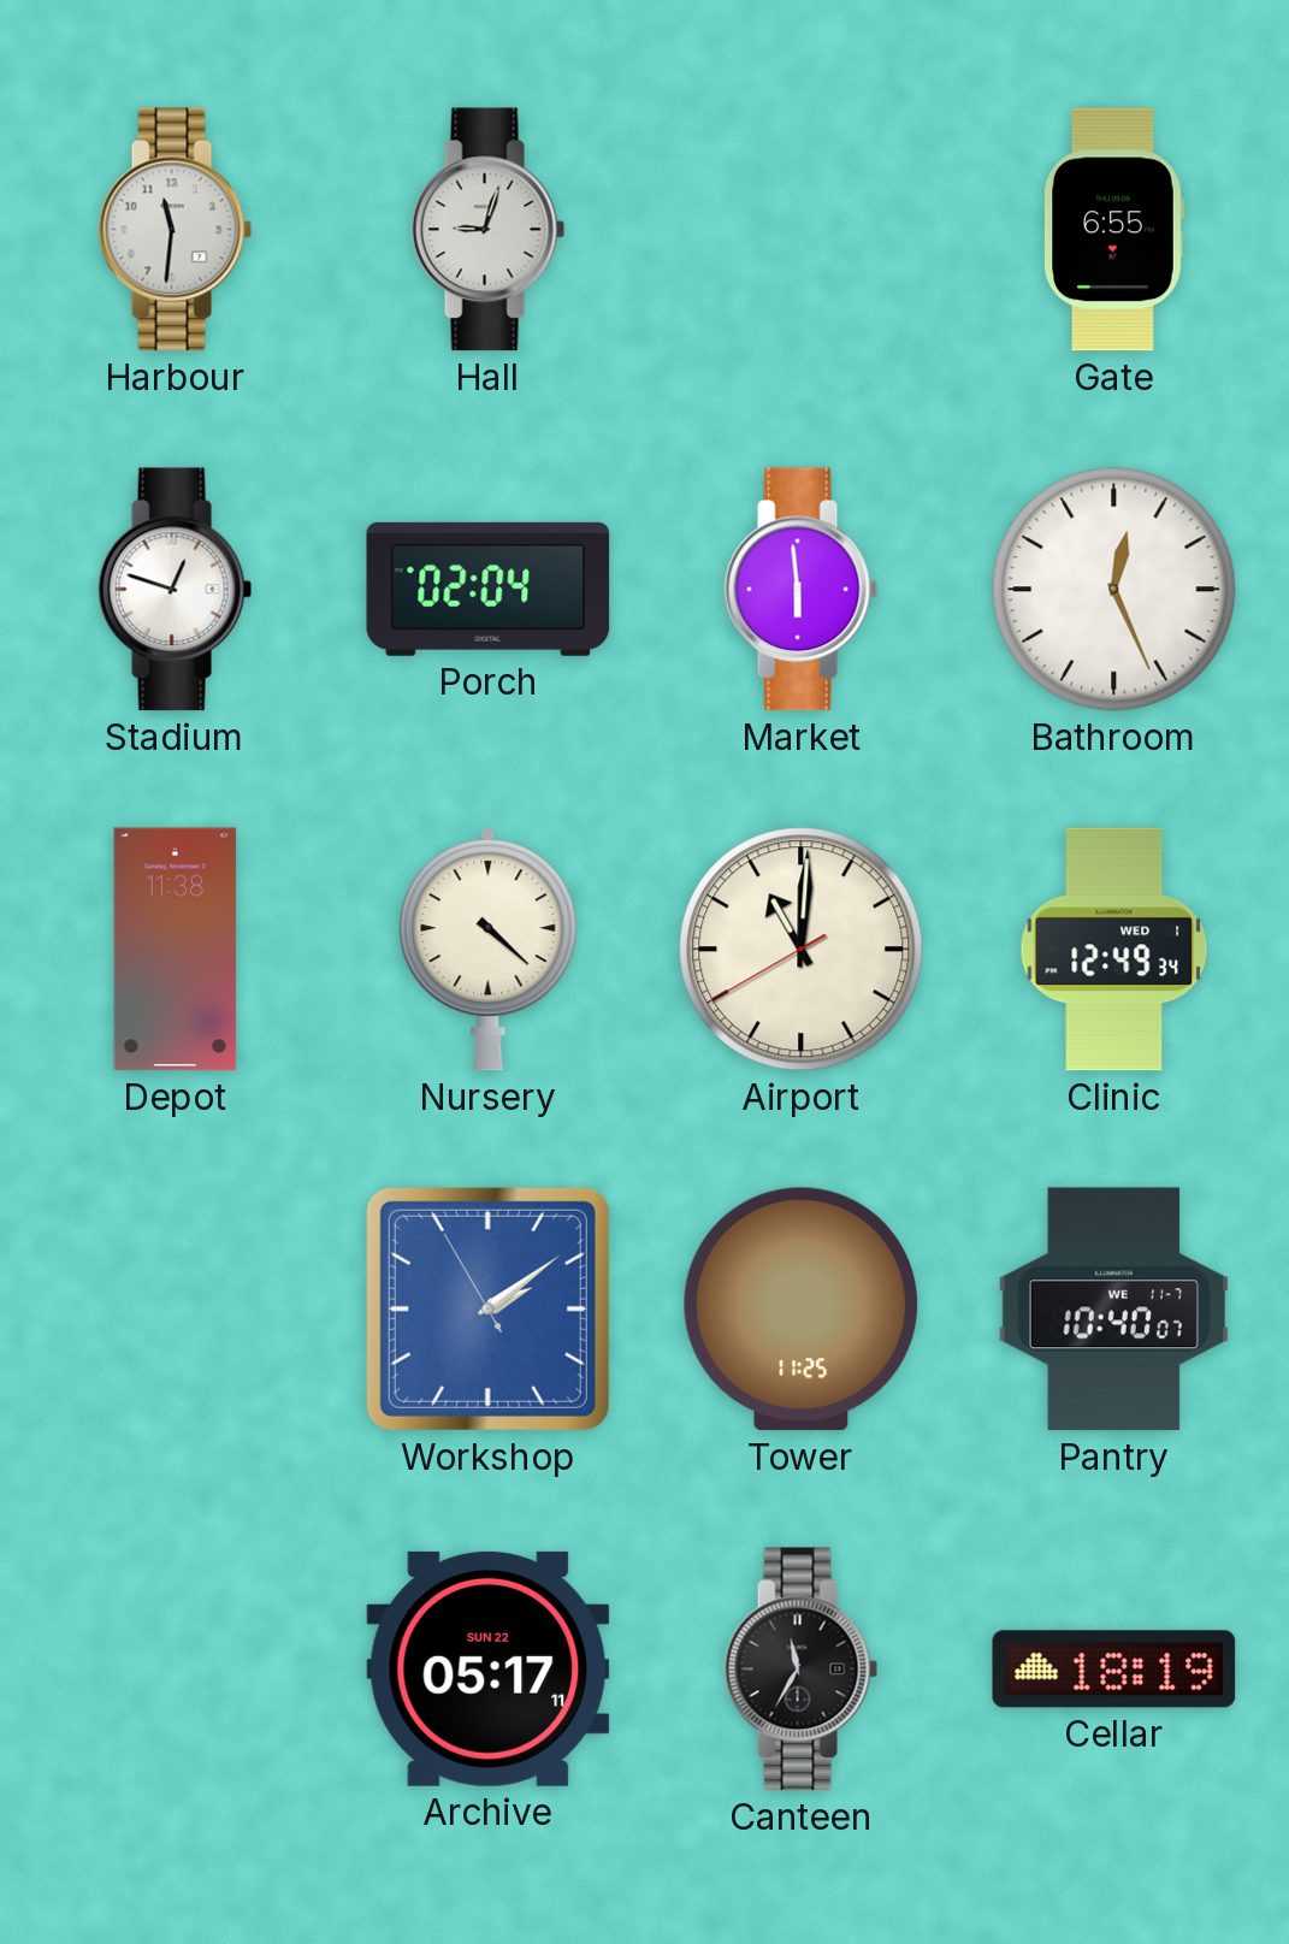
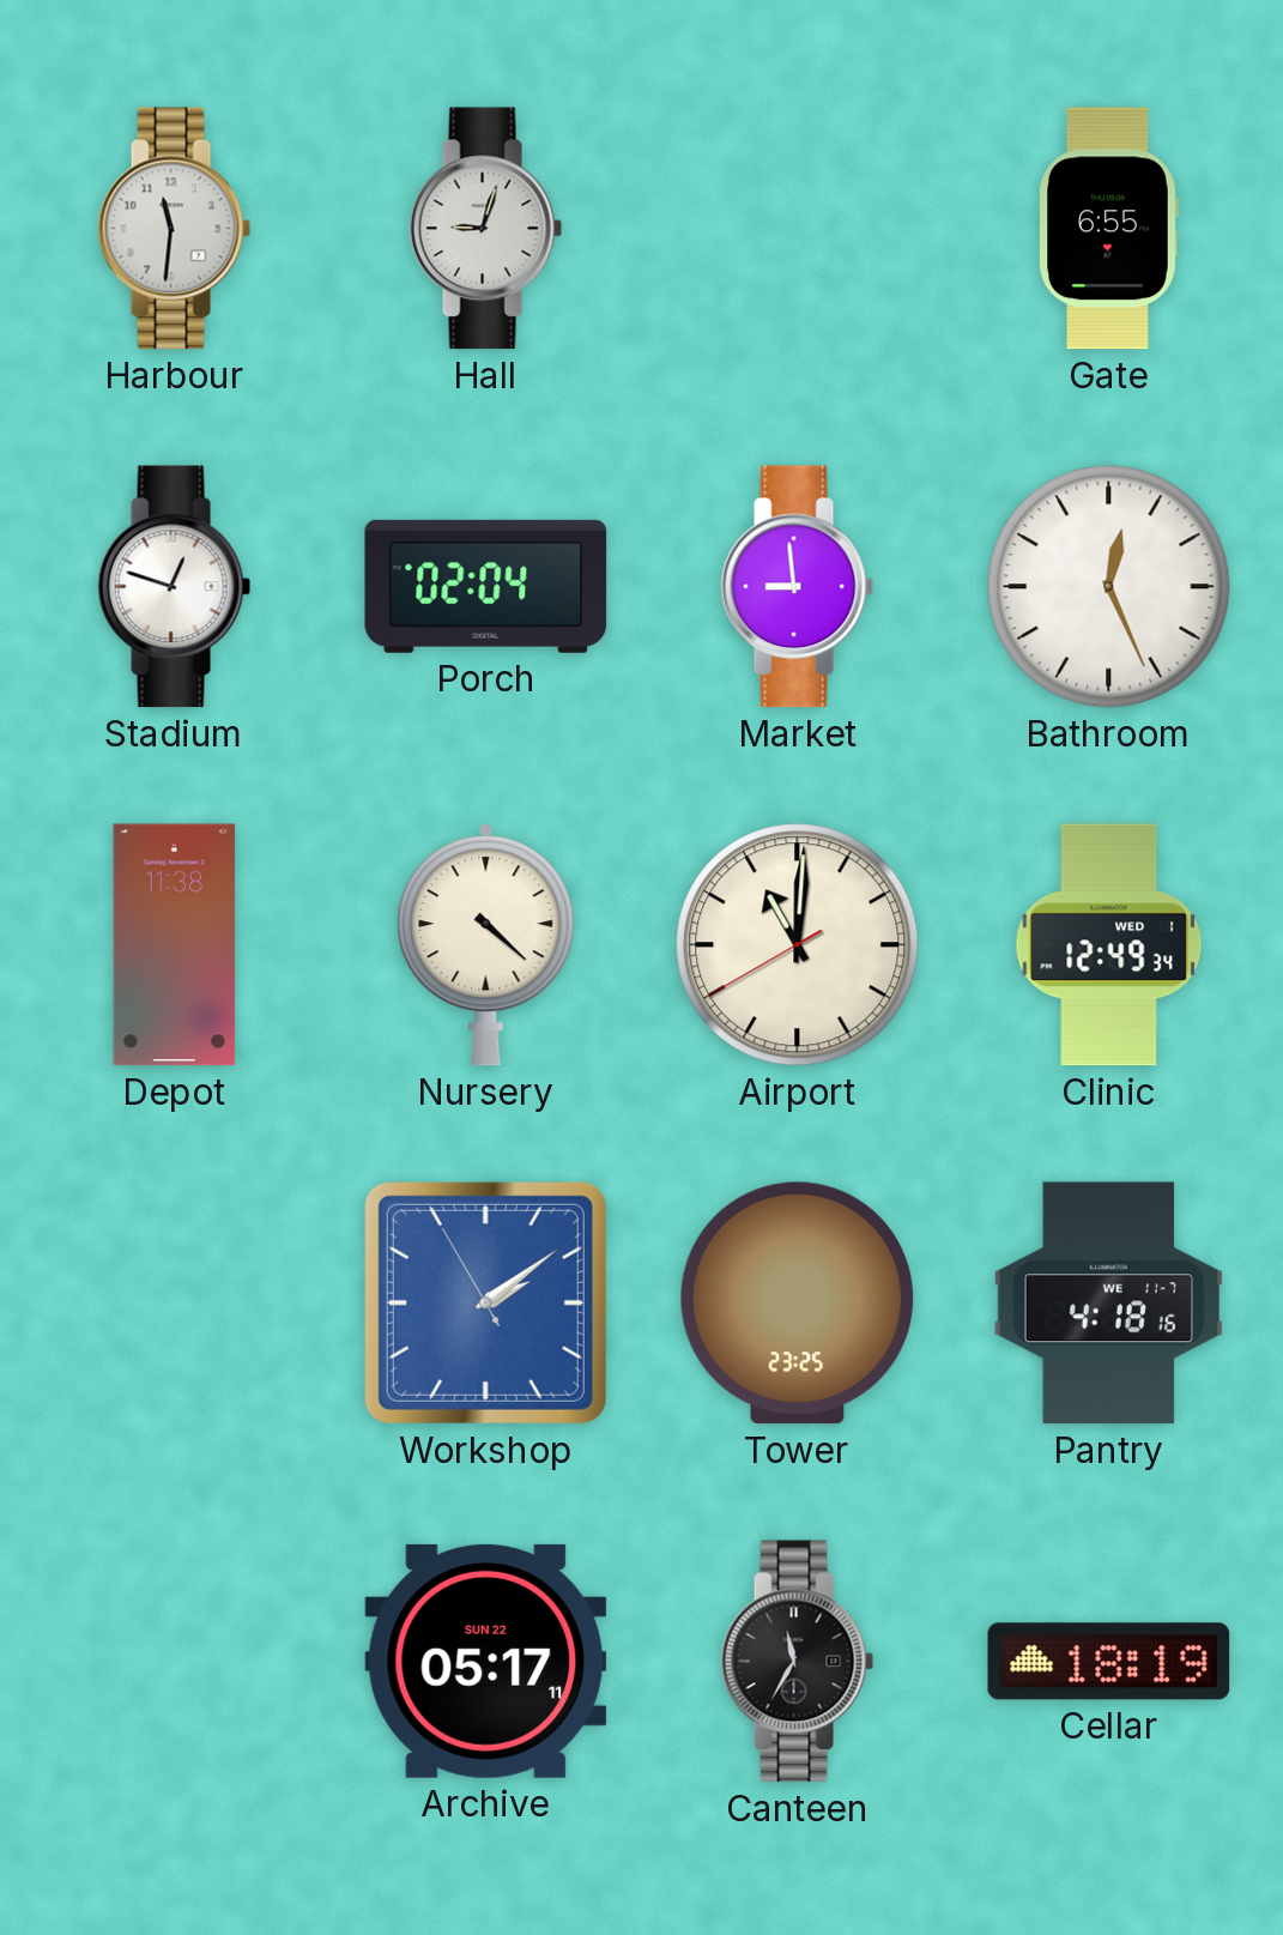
Market: 5:59 -> 8:59
Tower: 11:25 -> 23:25
Pantry: 10:40 -> 4:18
